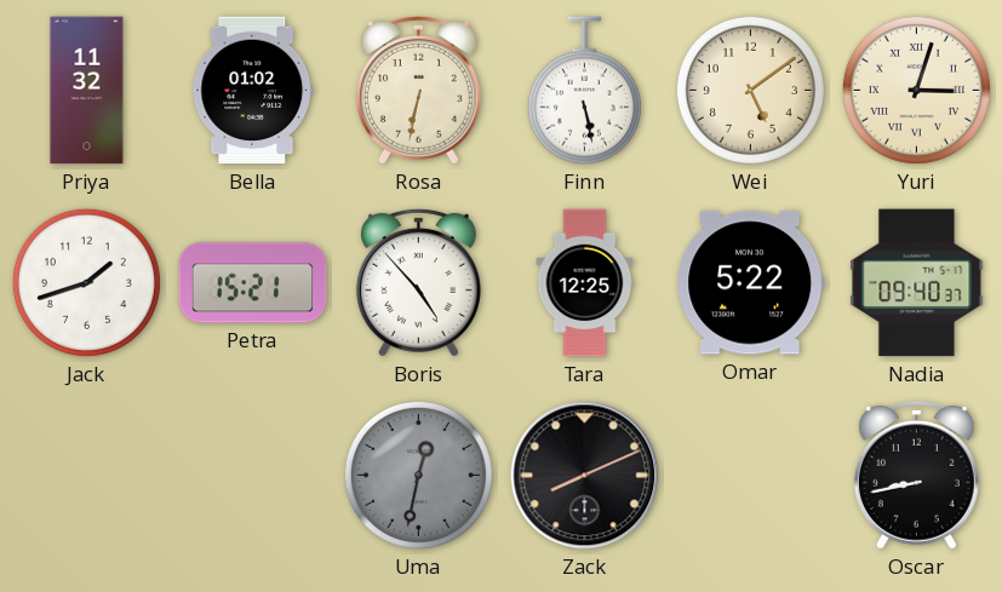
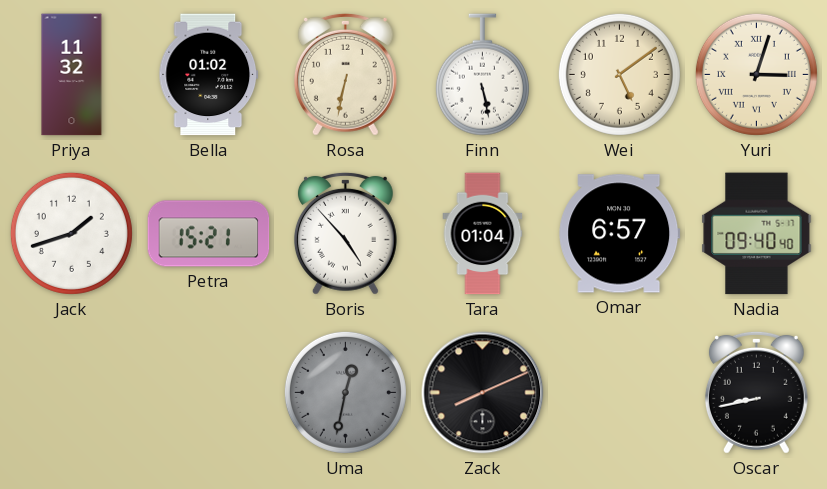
Tara: 12:25 -> 01:04
Omar: 5:22 -> 6:57
Nadia: 09:40:37 -> 09:40:40
